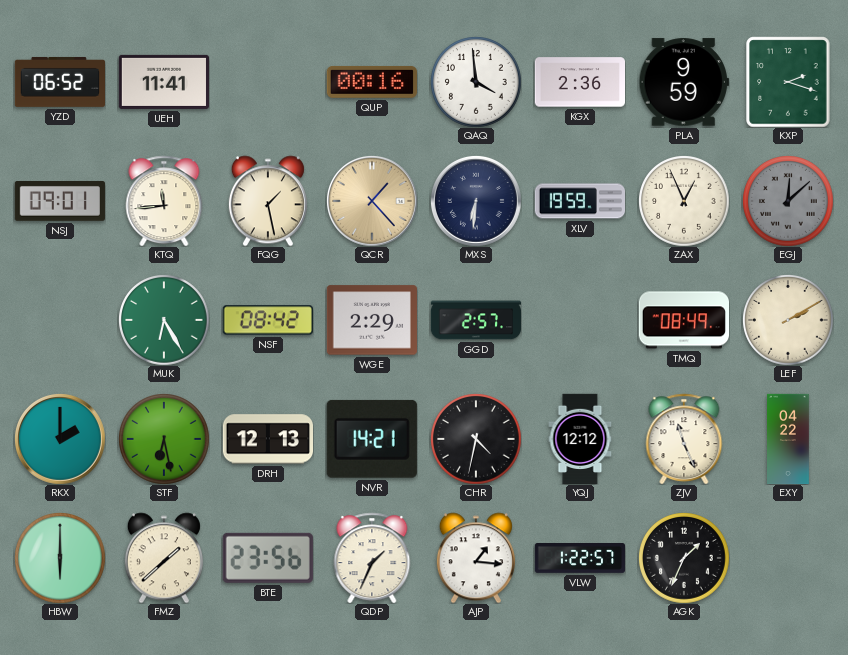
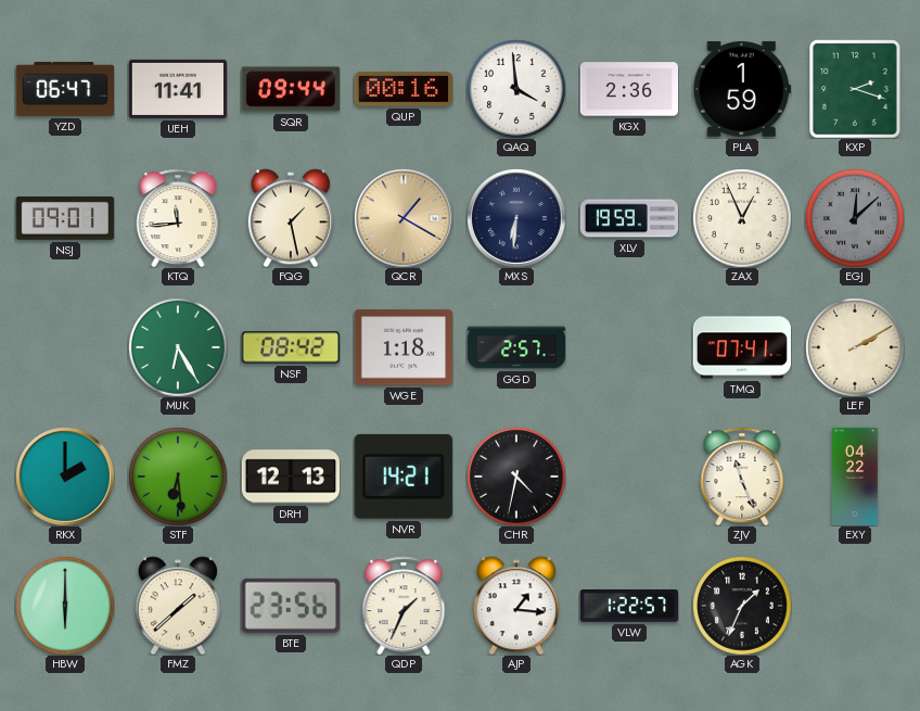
YZD: 06:52 -> 06:47
SQR: none -> 09:44
PLA: 9:59 -> 1:59
QCR: 1:23 -> 1:20
WGE: 2:29 -> 1:18
TMQ: 08:49 -> 07:41
STF: 6:28 -> 6:29
YQJ: 12:12 -> none
